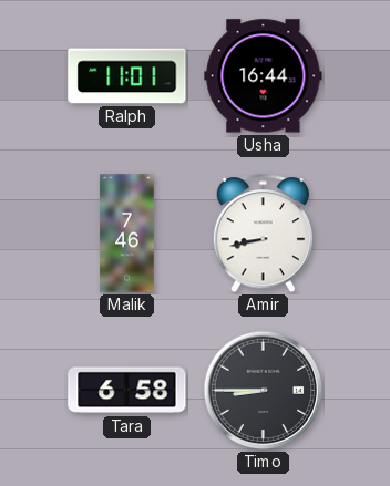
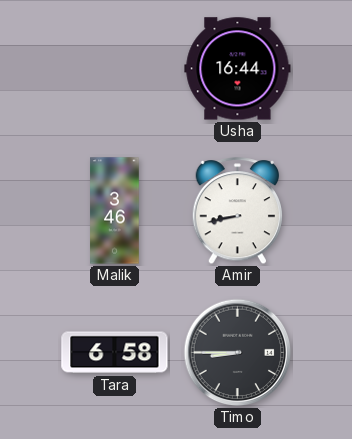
Ralph: 11:01 -> none
Malik: 7:46 -> 3:46
